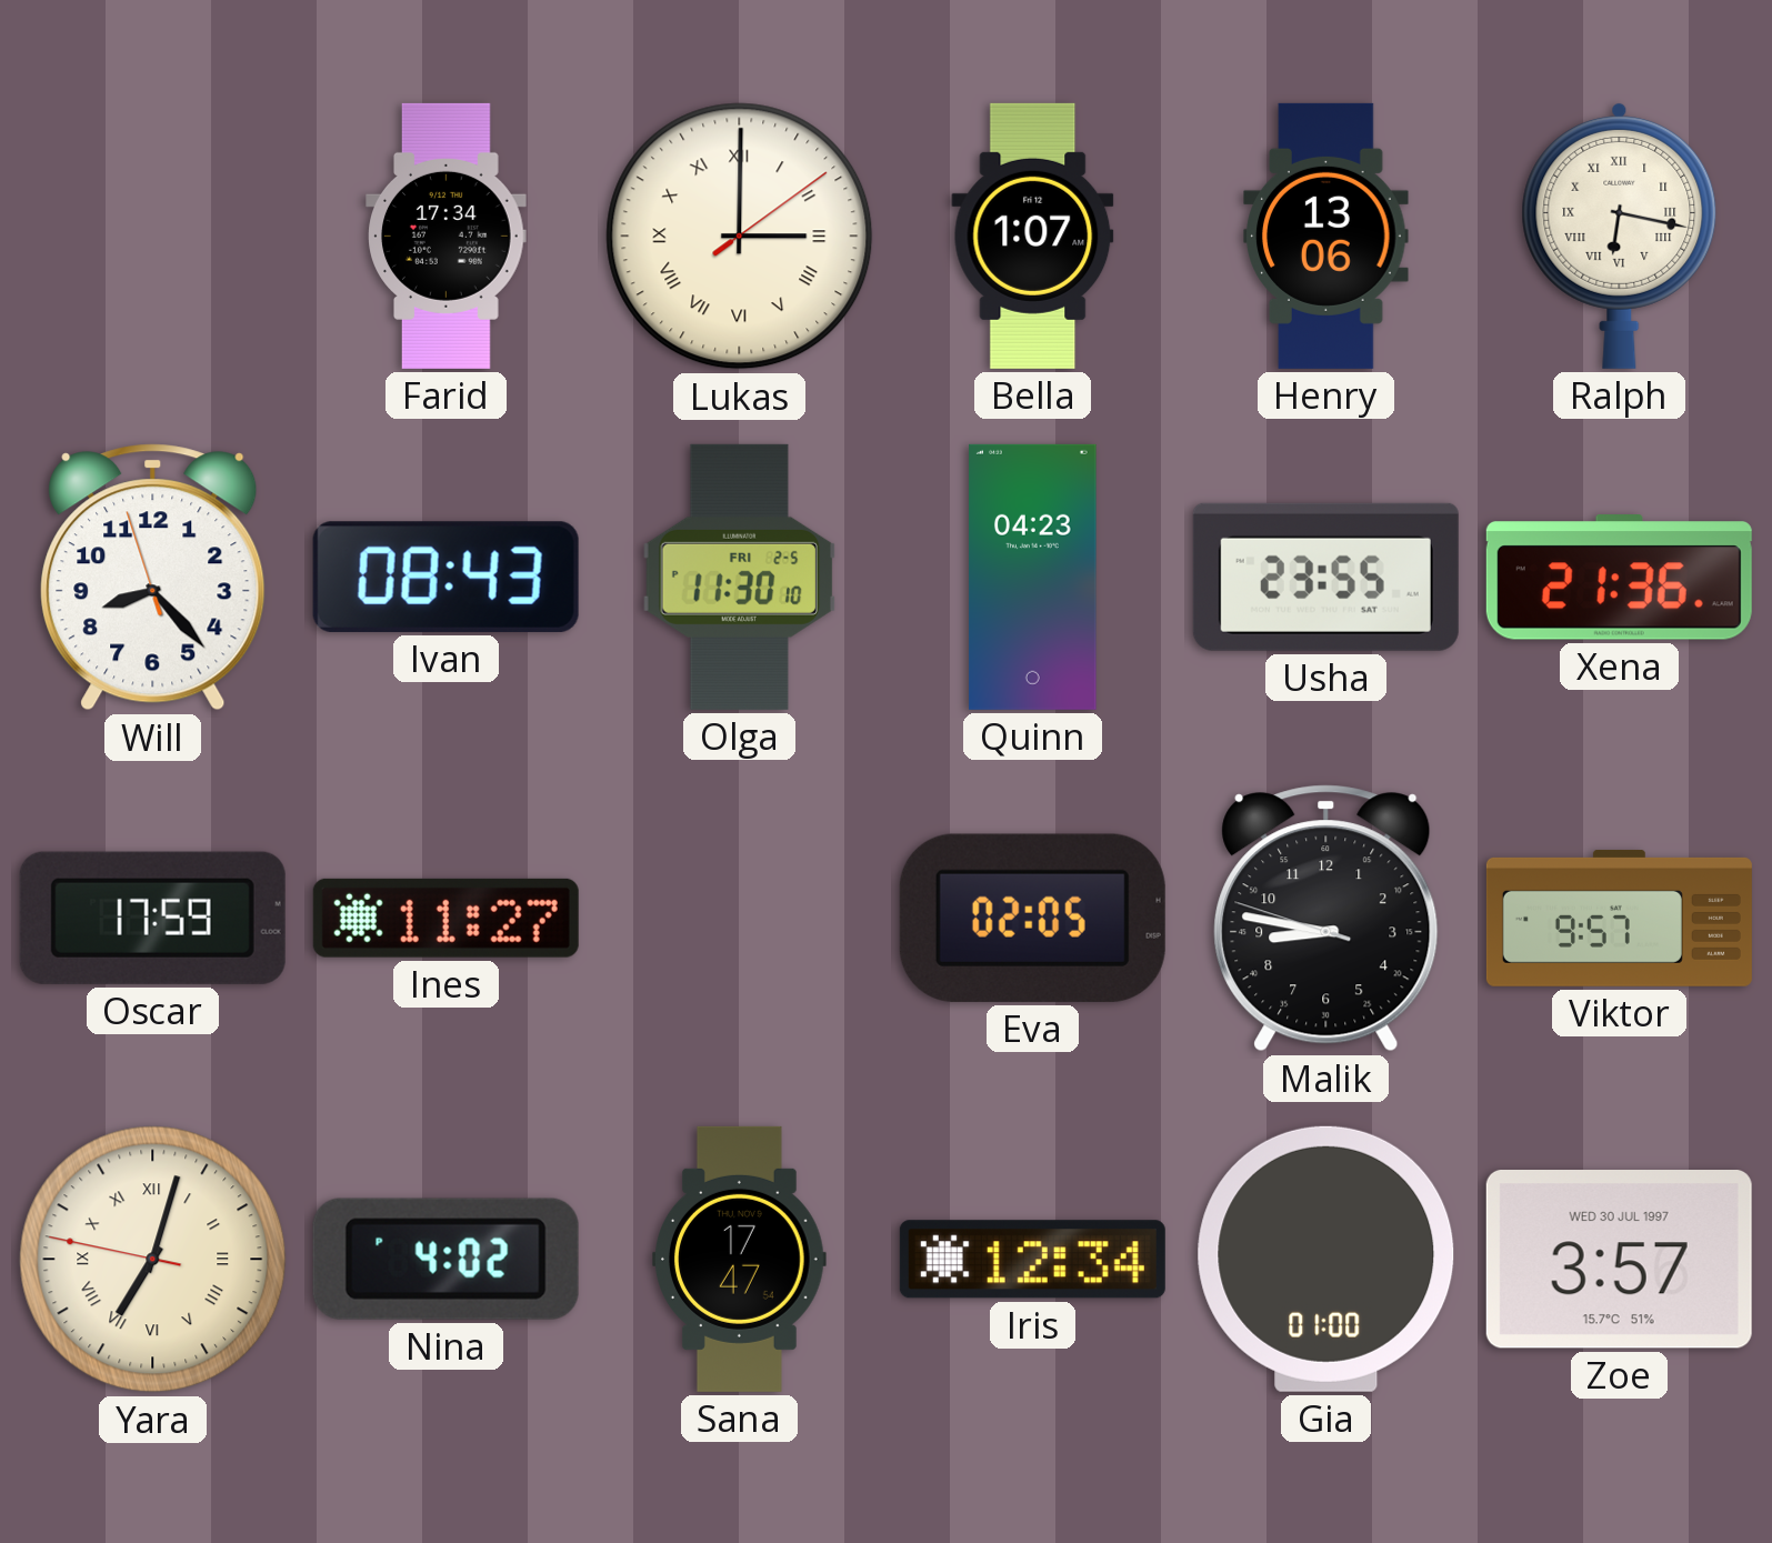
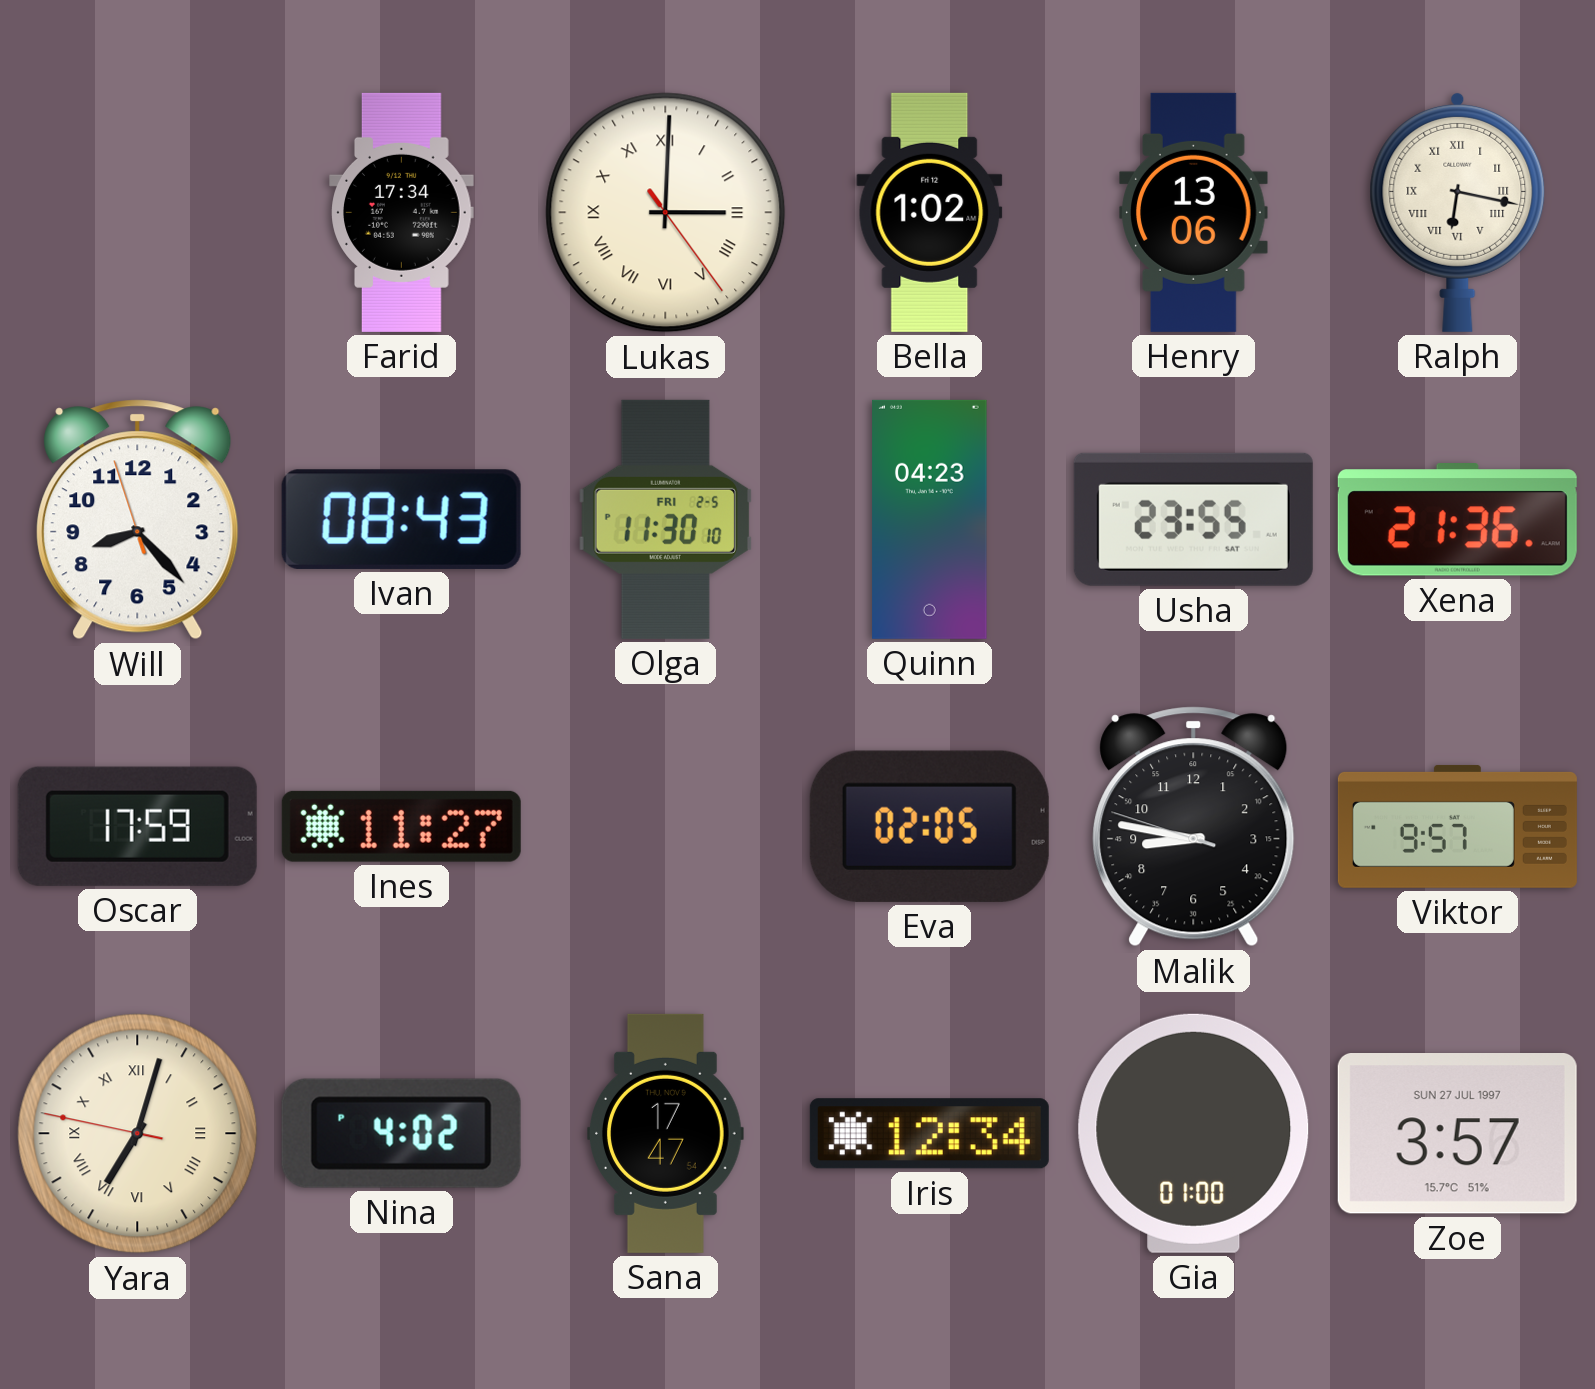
Lukas: 3:00:09 -> 3:00:24
Bella: 1:07 -> 1:02
Zoe date: WED 30 JUL 1997 -> SUN 27 JUL 1997
